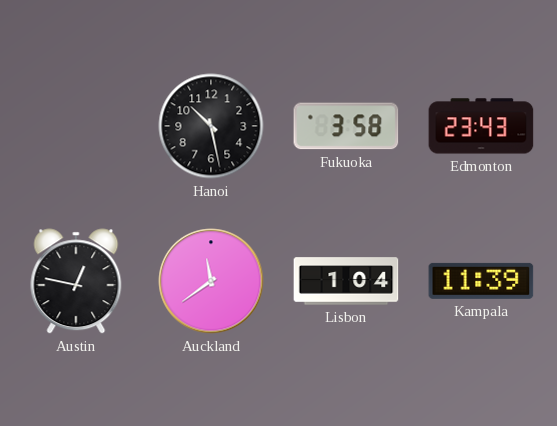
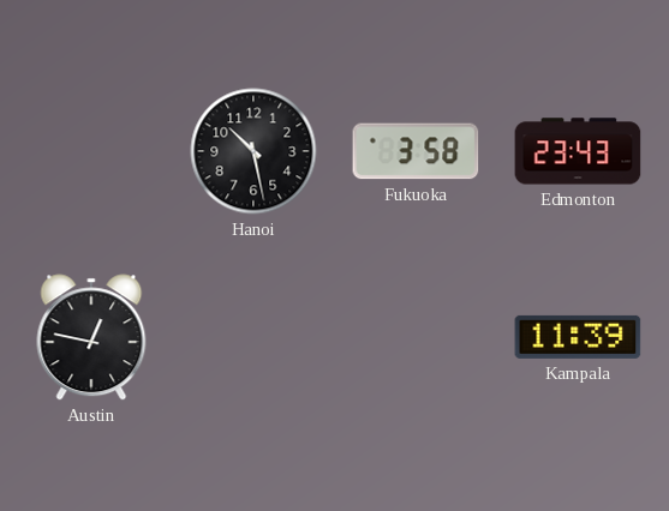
Auckland: 11:39 -> none
Lisbon: 1:04 -> none
